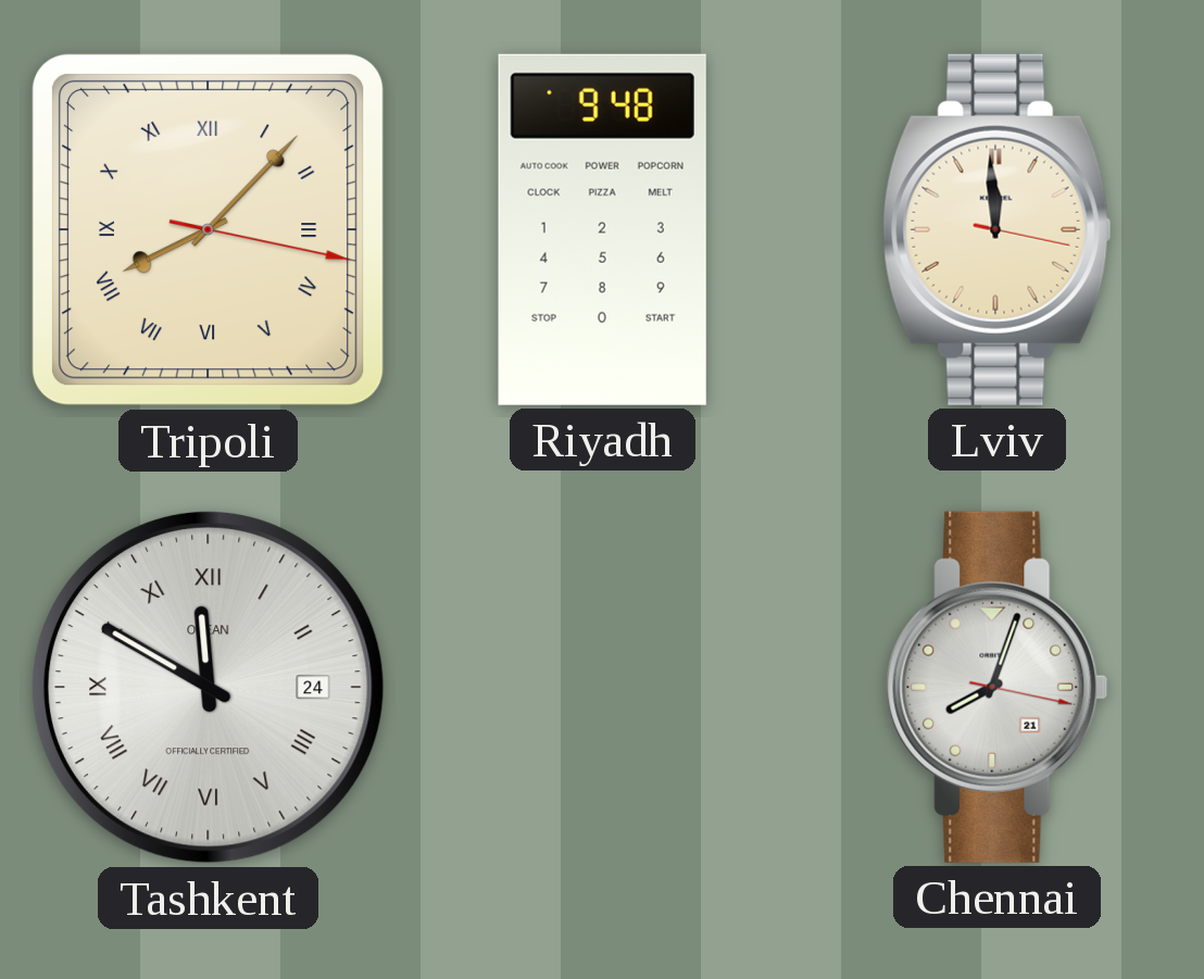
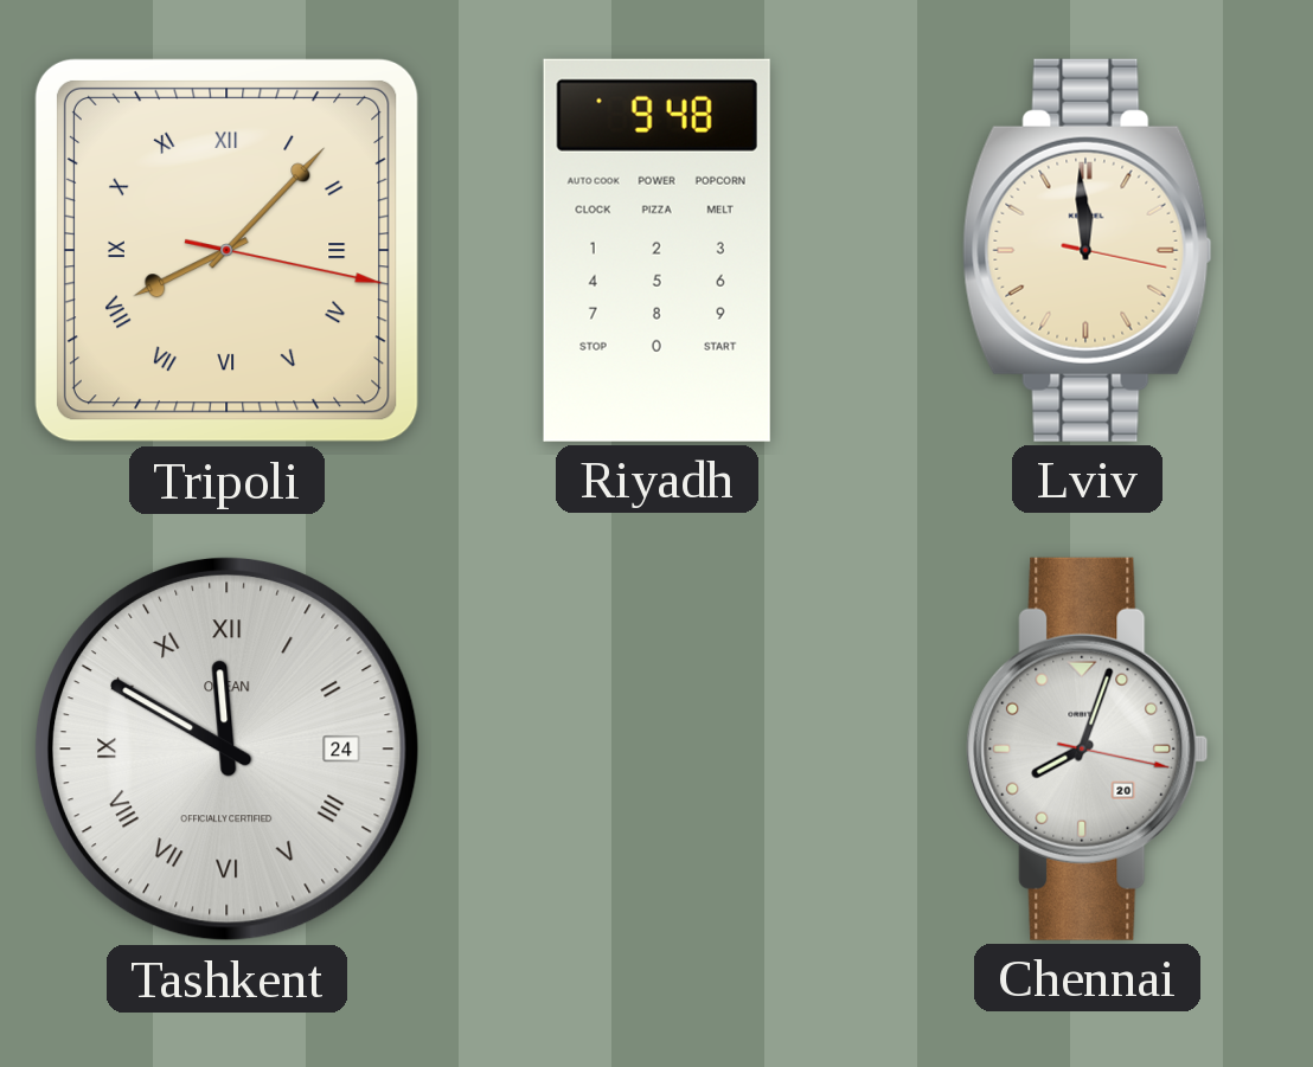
Chennai date: 21 -> 20
